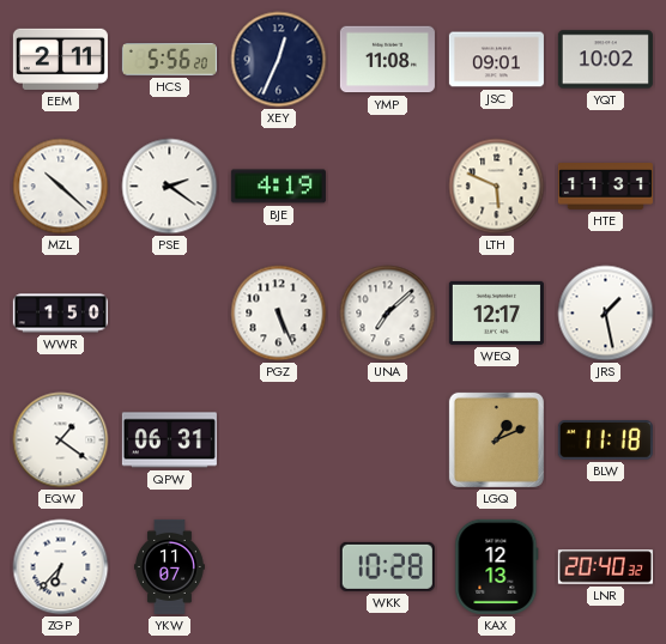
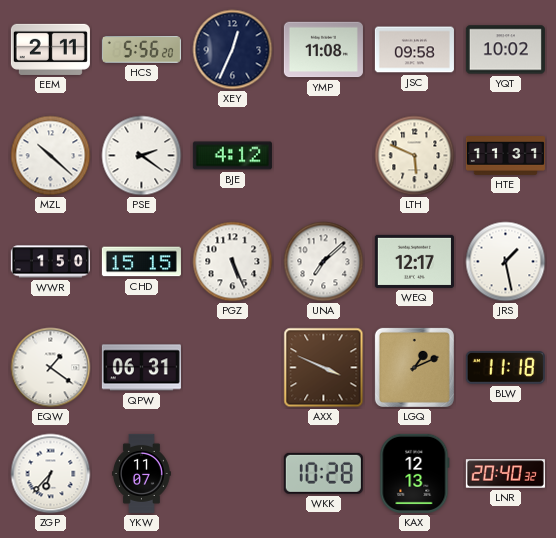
JSC: 09:01 -> 09:58
BJE: 4:19 -> 4:12
CHD: none -> 15:15
AXX: none -> 3:49
